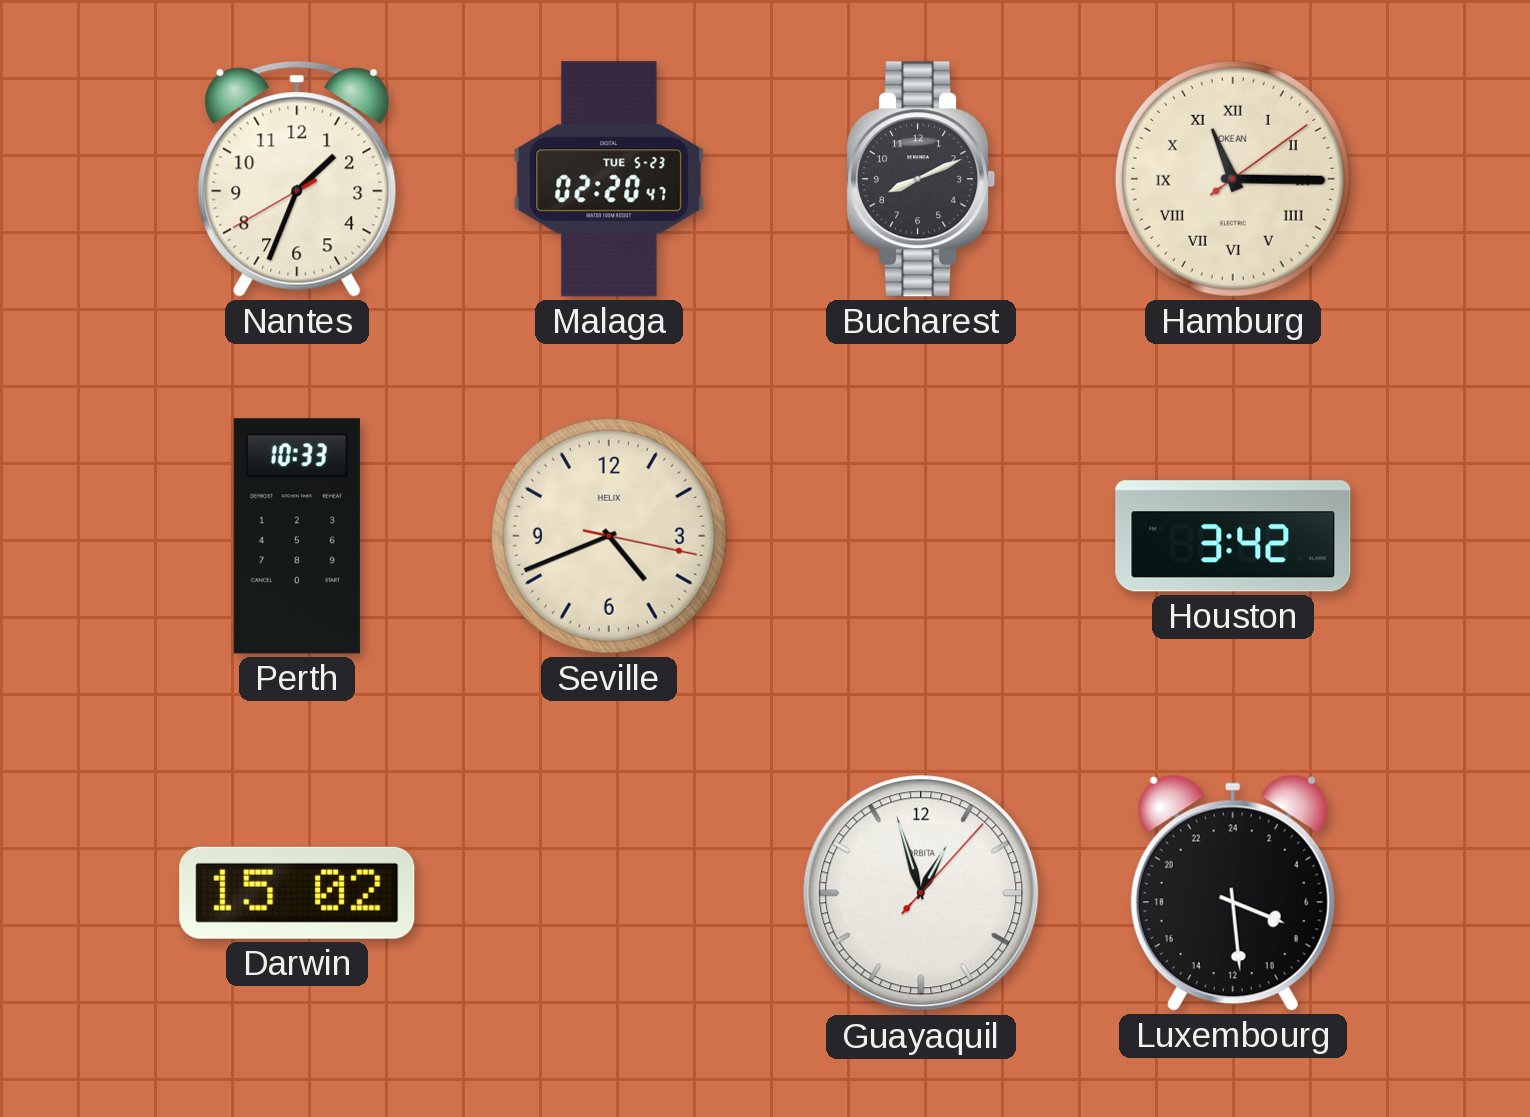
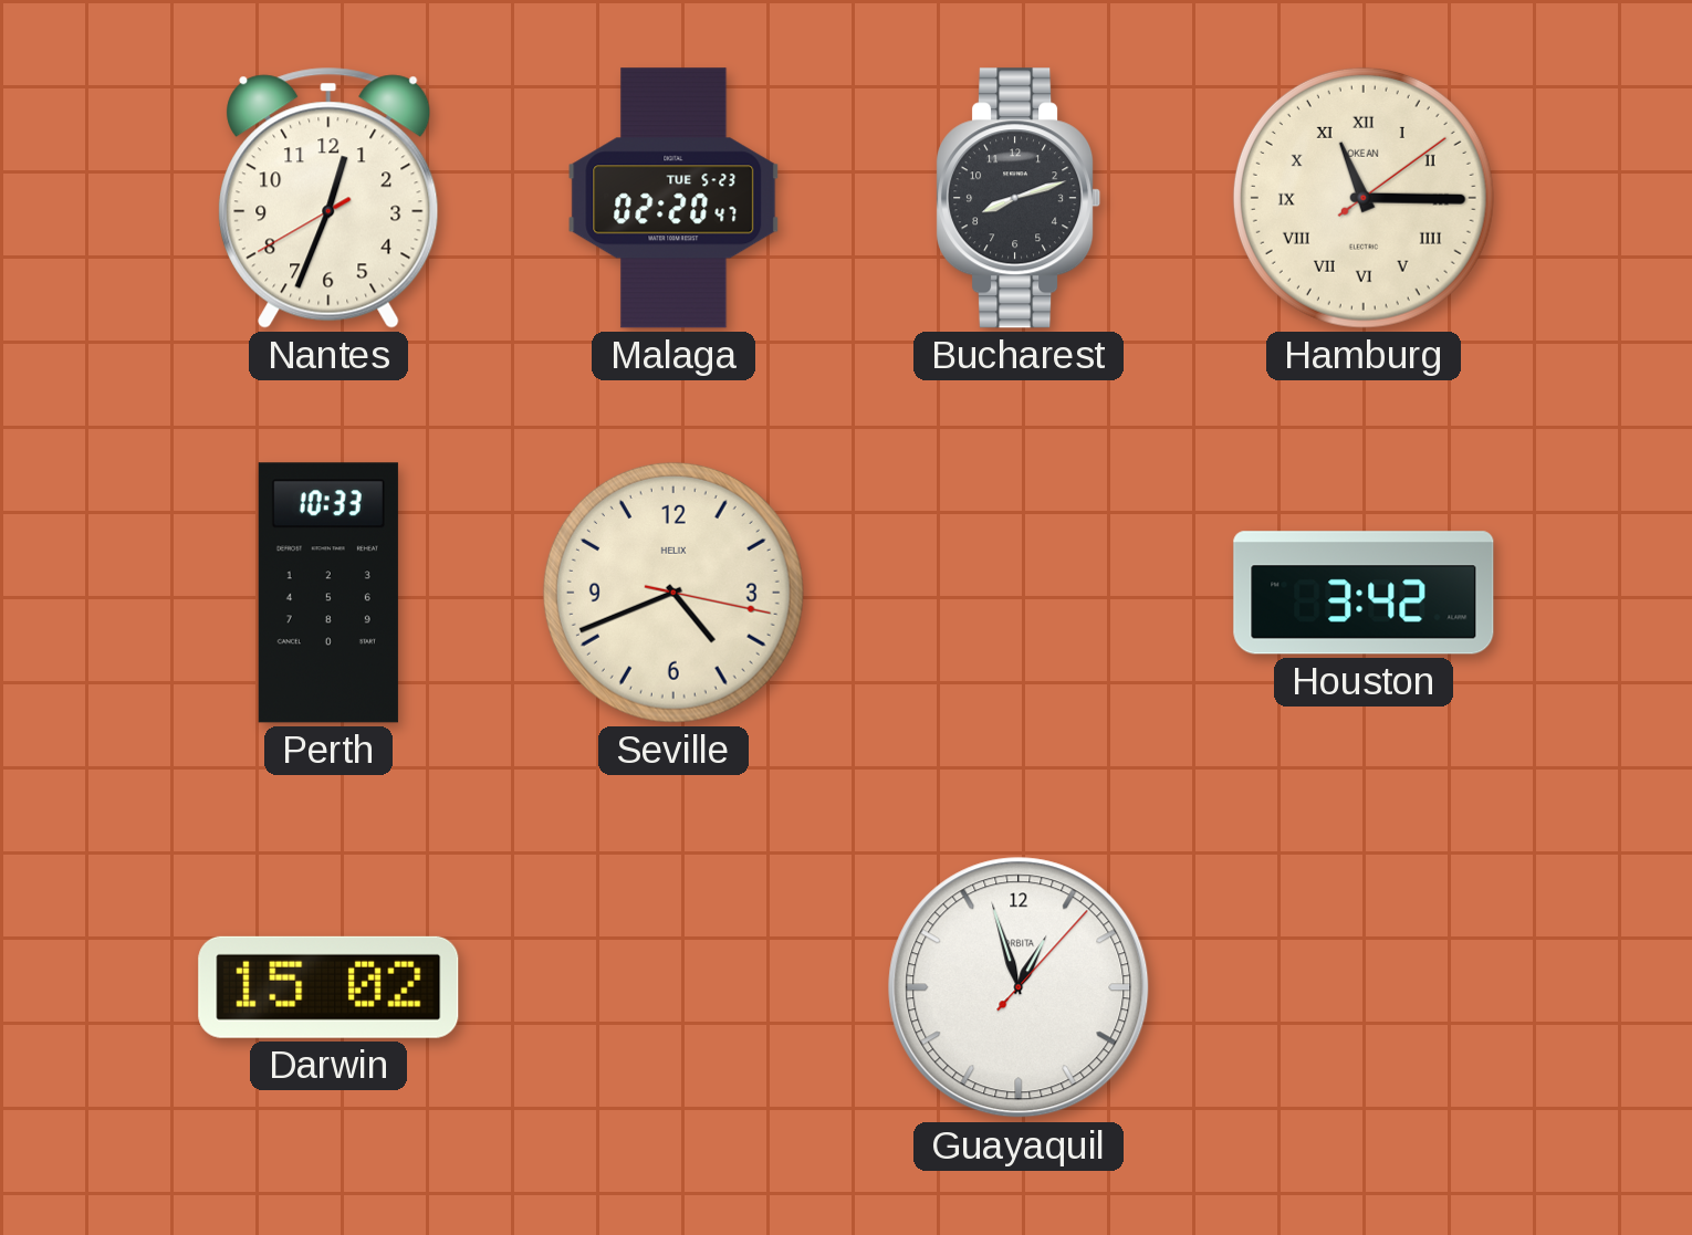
Nantes: 1:33 -> 12:33
Bucharest: 8:11 -> 8:12
Luxembourg: 7:29 -> none
